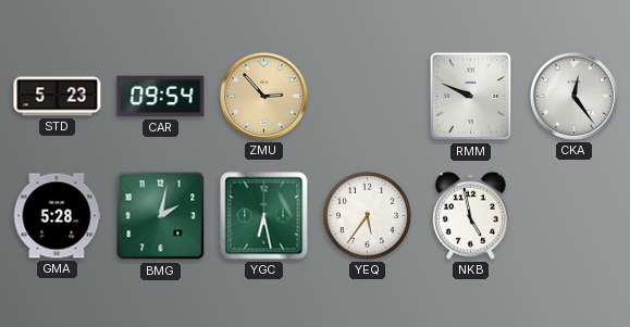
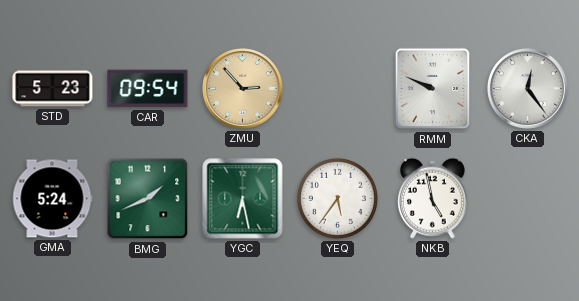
GMA: 5:28 -> 5:24
BMG: 2:02 -> 1:41
